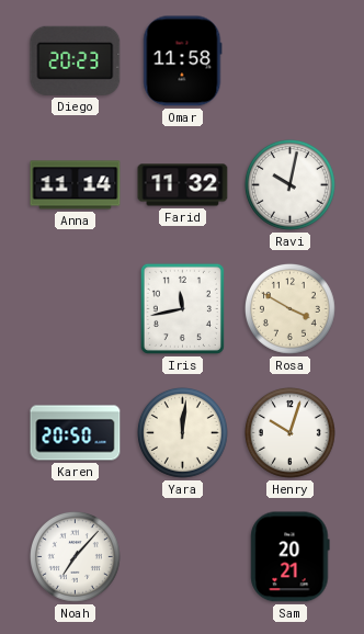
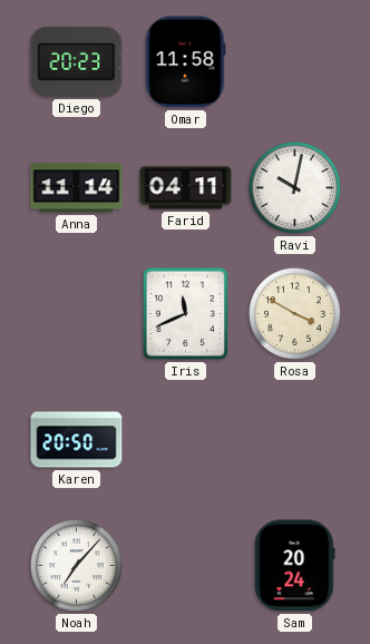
Farid: 11:32 -> 04:11
Iris: 11:43 -> 11:41
Yara: 12:01 -> none
Henry: 10:03 -> none
Sam: 20:21 -> 20:24
